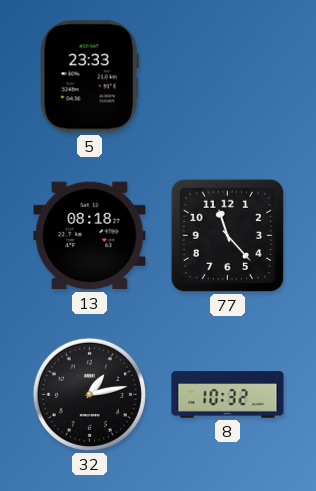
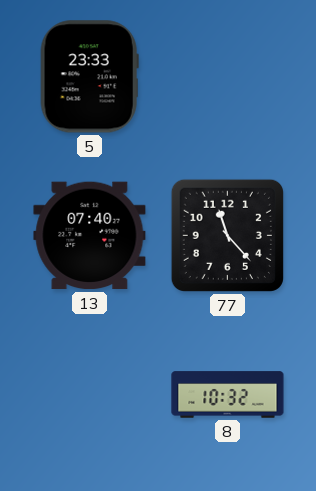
13: 08:18 -> 07:40
32: 1:13 -> none
